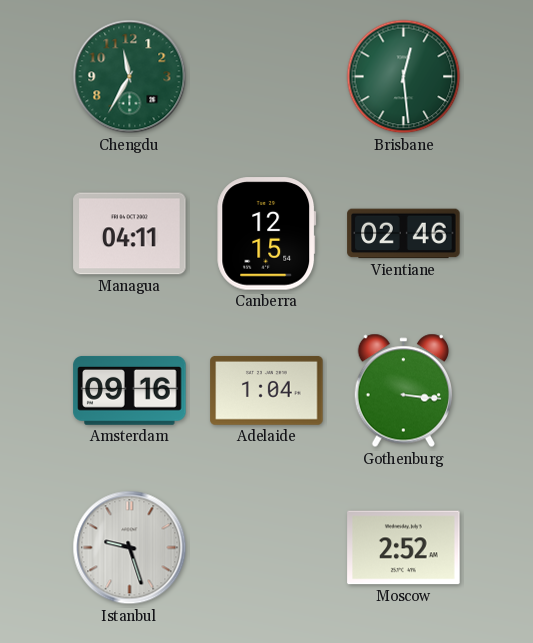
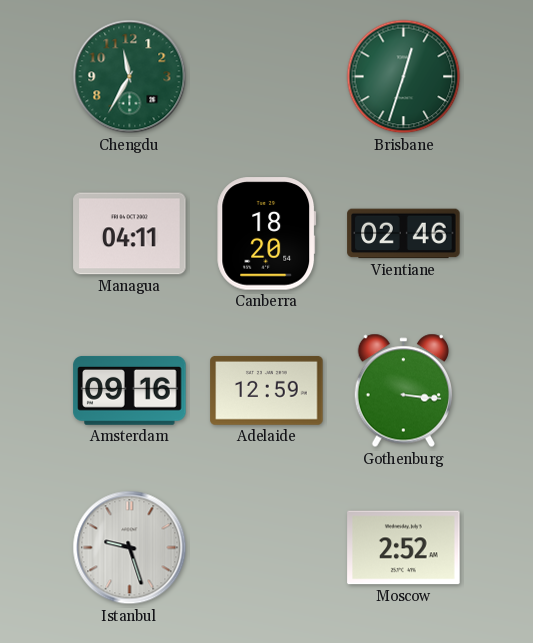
Brisbane: 12:29 -> 12:33
Canberra: 12:15 -> 18:20
Adelaide: 1:04 -> 12:59
